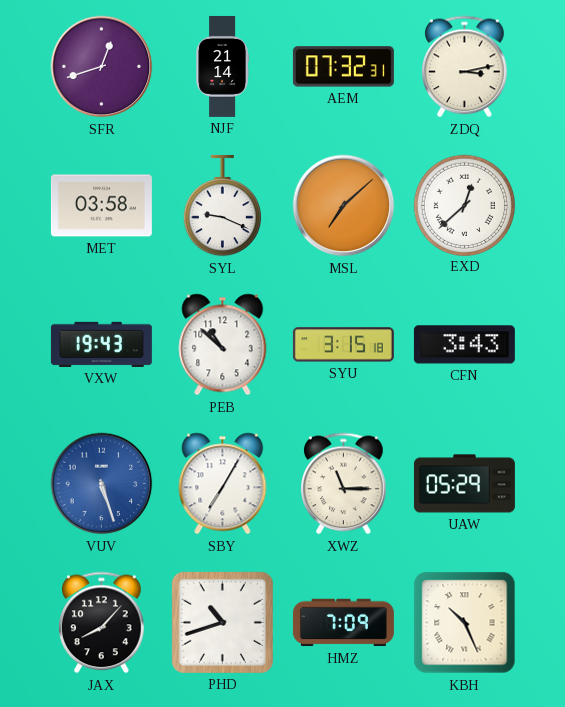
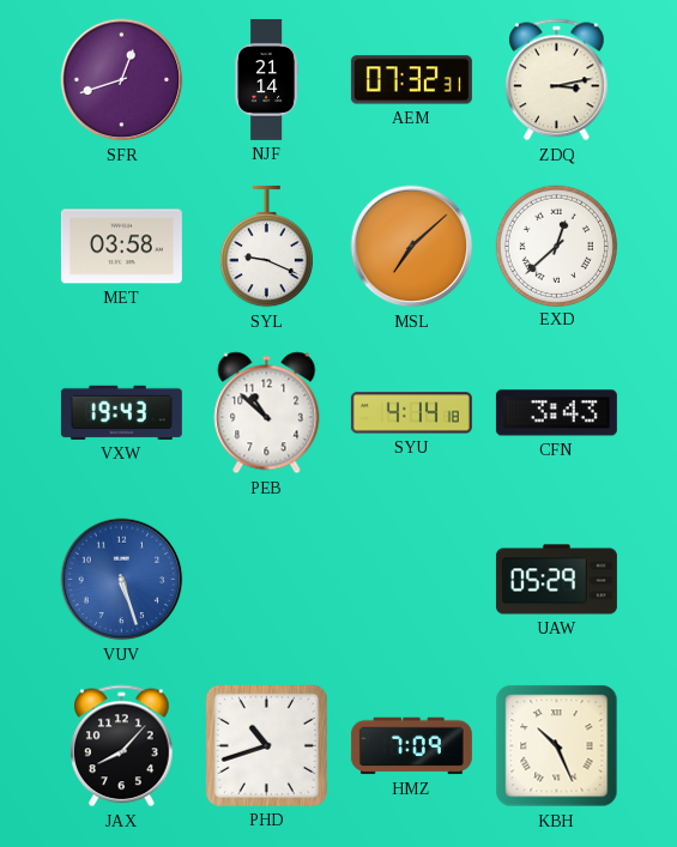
SYU: 3:15 -> 4:14
SBY: 7:05 -> none
XWZ: 11:15 -> none
